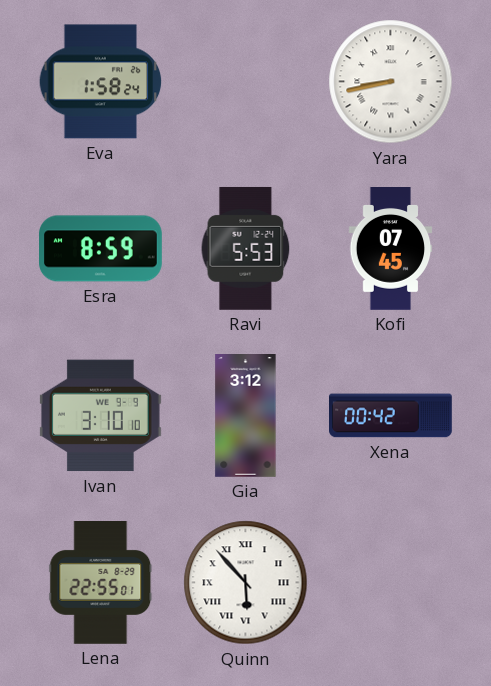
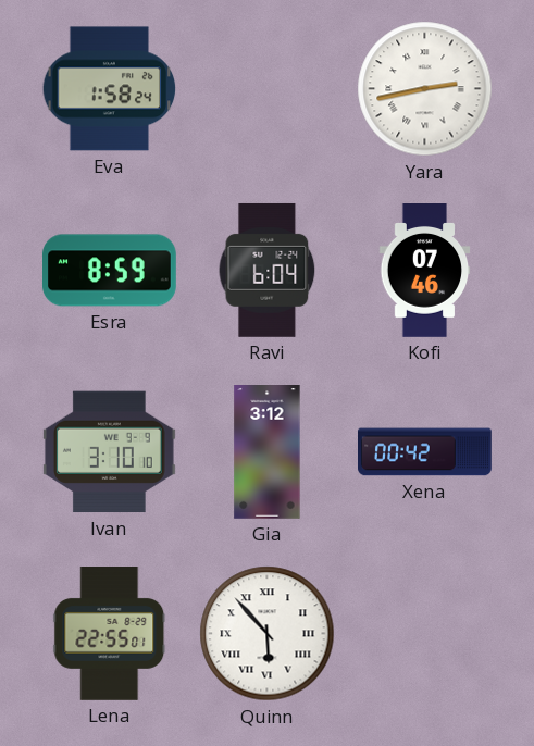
Yara: 8:43 -> 2:43
Ravi: 5:53 -> 6:04
Kofi: 07:45 -> 07:46
